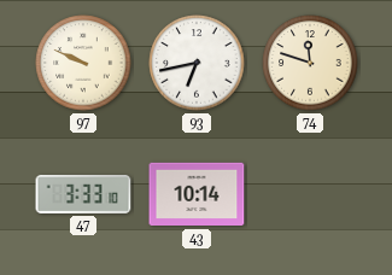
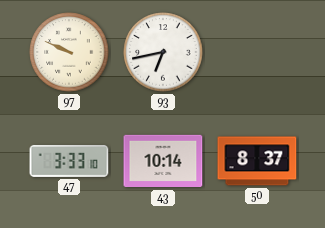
74: 11:48 -> none
50: none -> 8:37
